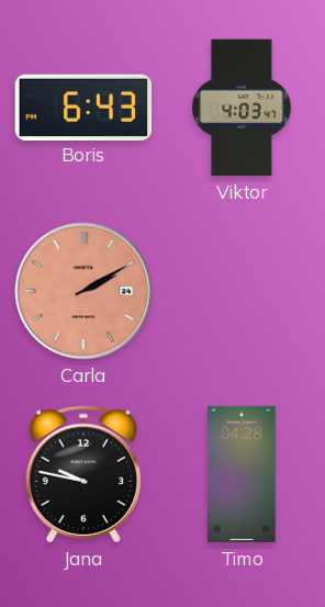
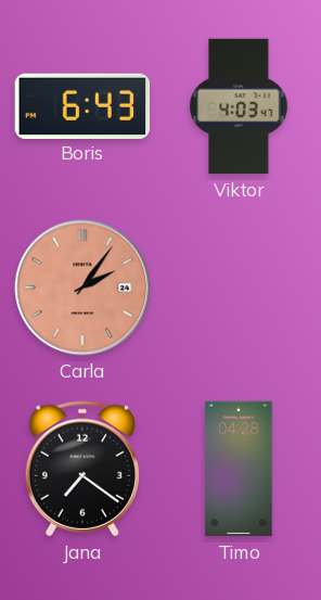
Carla: 2:10 -> 2:06
Jana: 9:47 -> 7:21
